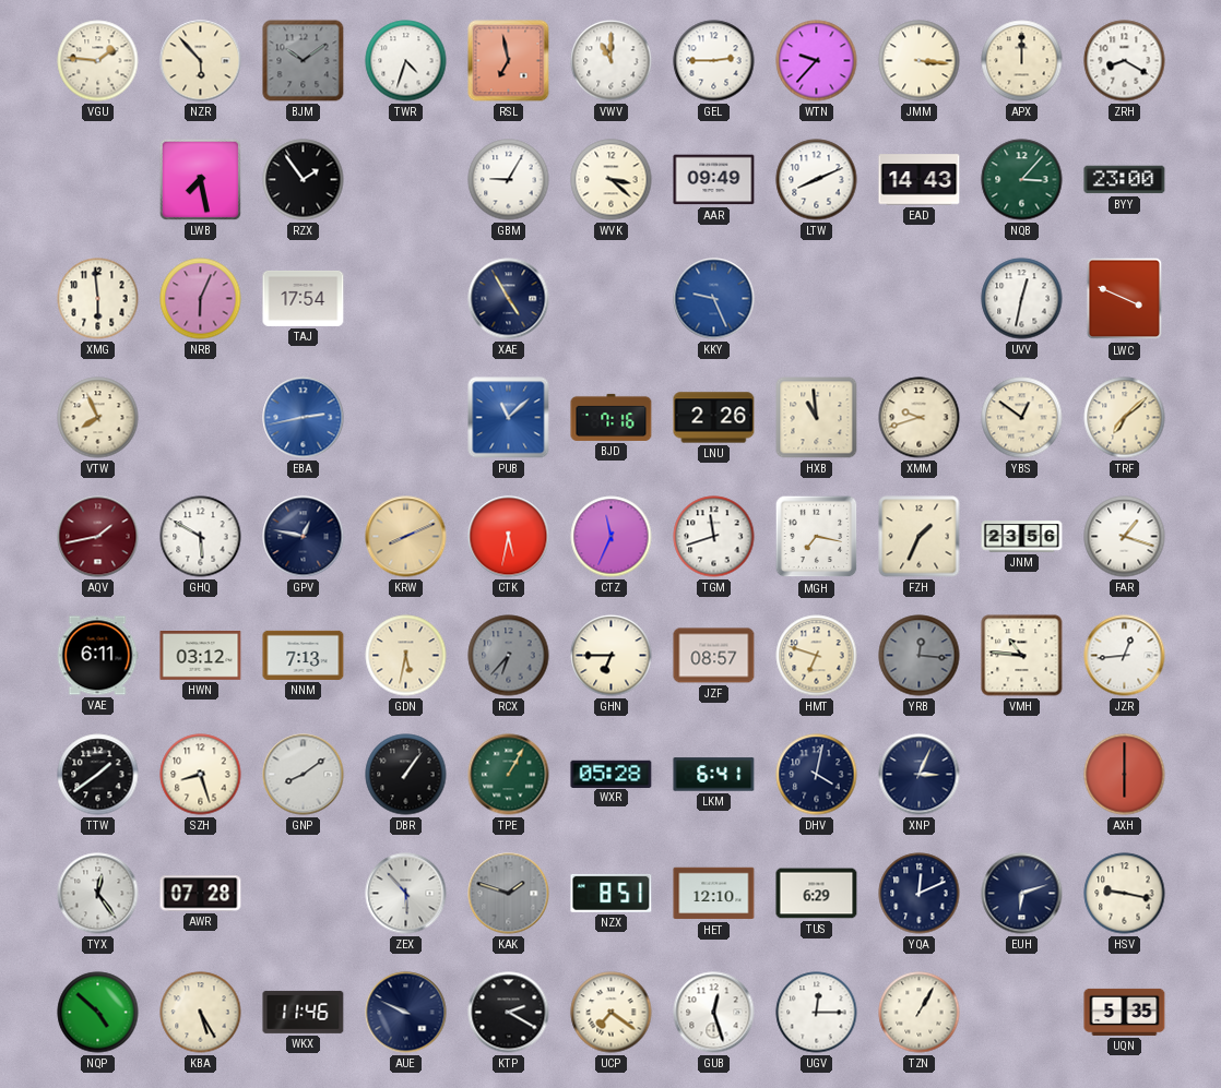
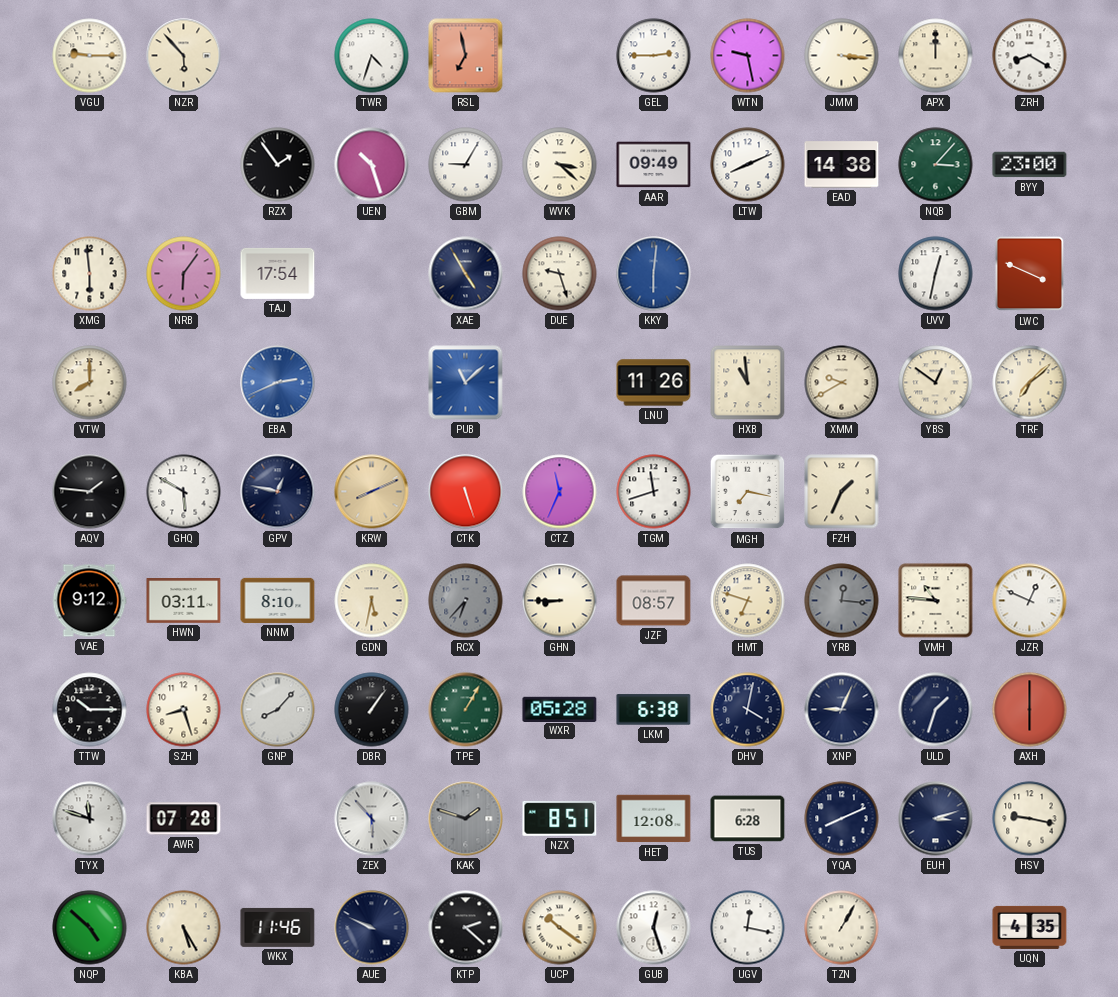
VGU: 1:46 -> 9:15
BJM: 10:09 -> none
VWV: 11:00 -> none
WTN: 9:37 -> 9:28
LWB: 7:28 -> none
UEN: none -> 10:27
EAD: 14:43 -> 14:38
NRB: 6:04 -> 6:06
DUE: none -> 9:27
KKY: 9:26 -> 6:01
VTW: 7:56 -> 8:00
EBA: 2:43 -> 2:41
BJD: 7:16 -> none
LNU: 2:26 -> 11:26
XMM: 9:42 -> 9:40
AQV: 1:43 -> 1:46
AQV dial: burgundy -> black
CTK: 5:32 -> 5:27
JNM: 23:56 -> none
FAR: 1:18 -> none
VAE: 6:11 -> 9:12
HWN: 03:12 -> 03:11
NNM: 7:13 -> 8:10
GHN: 6:45 -> 8:45
JZR: 12:44 -> 12:49
TTW: 1:39 -> 10:15
GNP: 8:09 -> 8:07
LKM: 6:41 -> 6:38
XNP: 3:04 -> 9:04
ULD: none -> 1:33
TYX: 12:24 -> 11:48
HET: 12:10 -> 12:08
TUS: 6:29 -> 6:28
YQA: 12:11 -> 8:11
EUH: 6:12 -> 3:12
KTP: 2:20 -> 2:22
UCP: 7:21 -> 10:21
UGV: 12:15 -> 12:17
UQN: 5:35 -> 4:35
